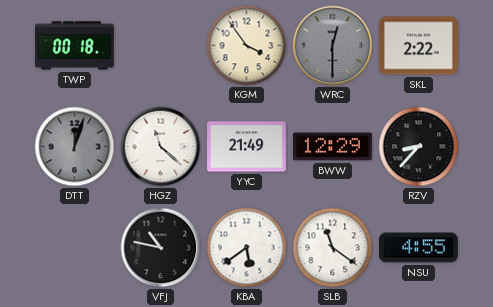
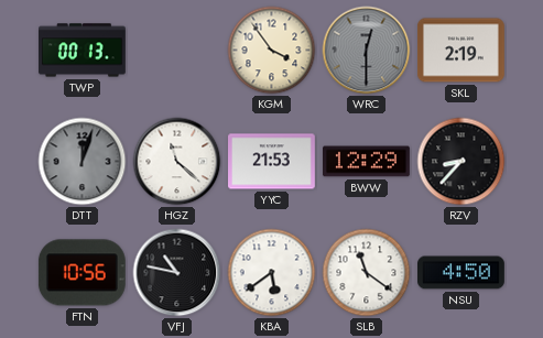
TWP: 00:18 -> 00:13
SKL: 2:22 -> 2:19
YYC: 21:49 -> 21:53
FTN: none -> 10:56
NSU: 4:55 -> 4:50
